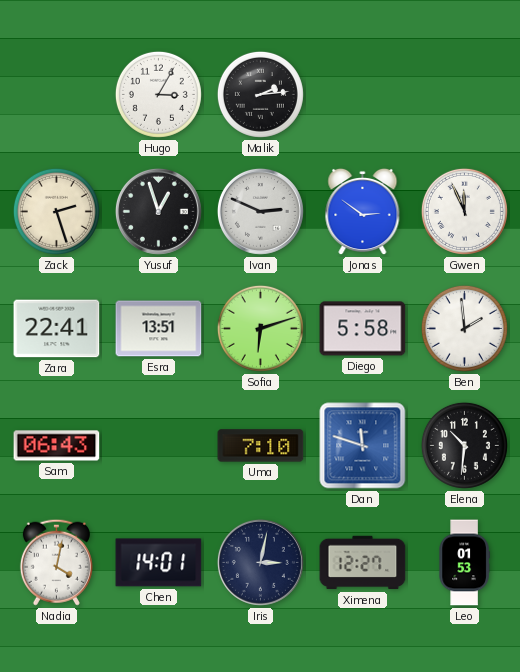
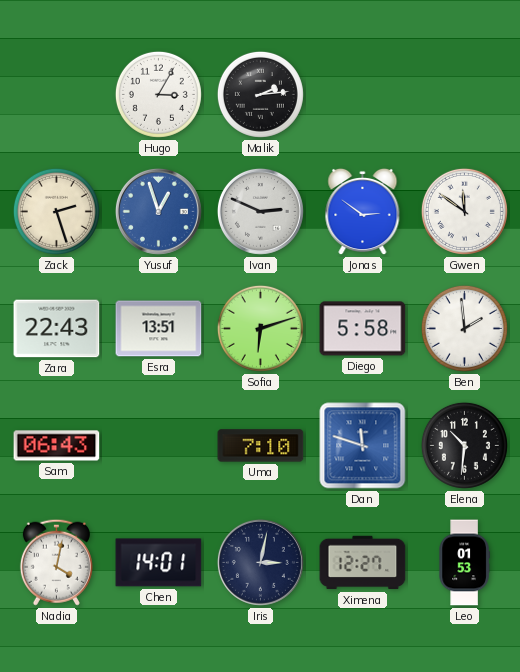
Yusuf dial: black -> blue
Gwen: 11:56 -> 11:51
Zara: 22:41 -> 22:43
